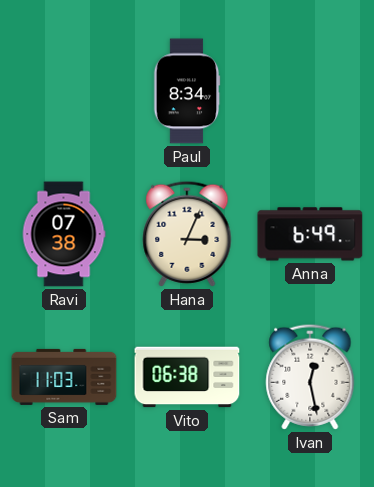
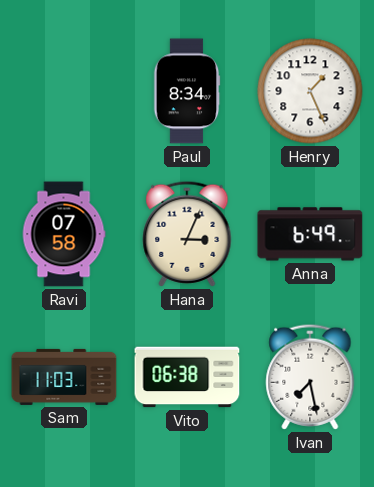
Henry: none -> 1:26
Ravi: 07:38 -> 07:58
Ivan: 12:28 -> 7:28
